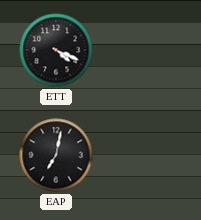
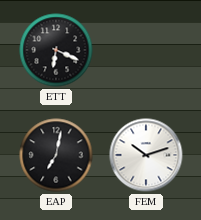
ETT: 4:19 -> 6:19
FEM: none -> 10:12
